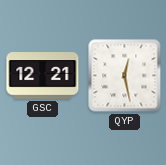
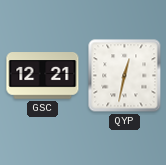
QYP: 12:28 -> 12:32
